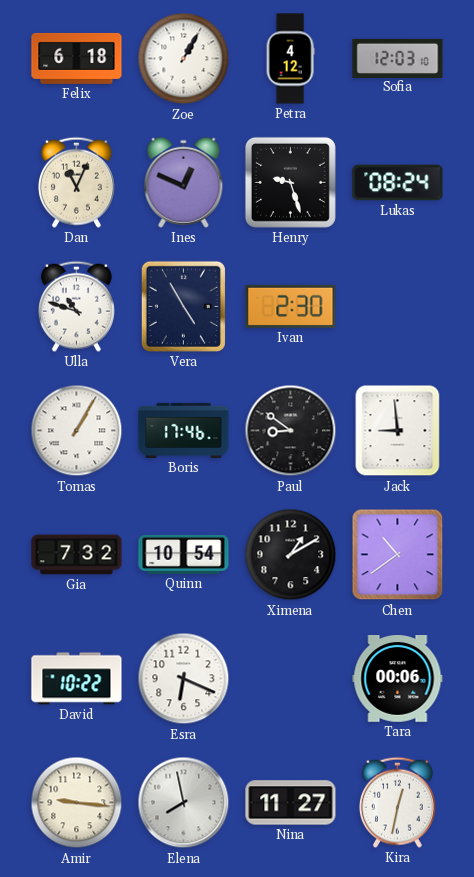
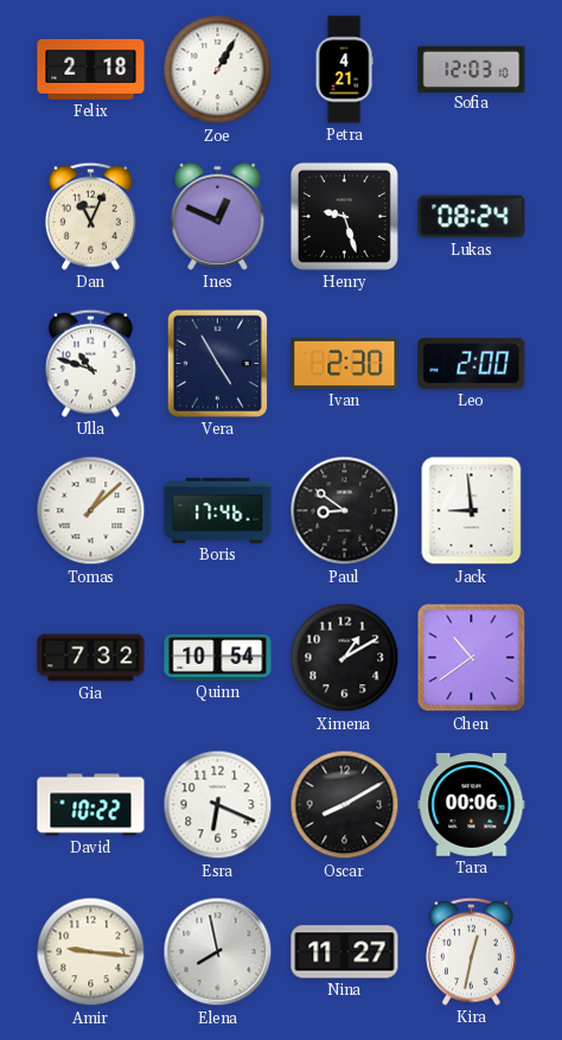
Felix: 6:18 -> 2:18
Petra: 4:12 -> 4:21
Leo: none -> 2:00
Tomas: 1:05 -> 1:08
Oscar: none -> 8:10
